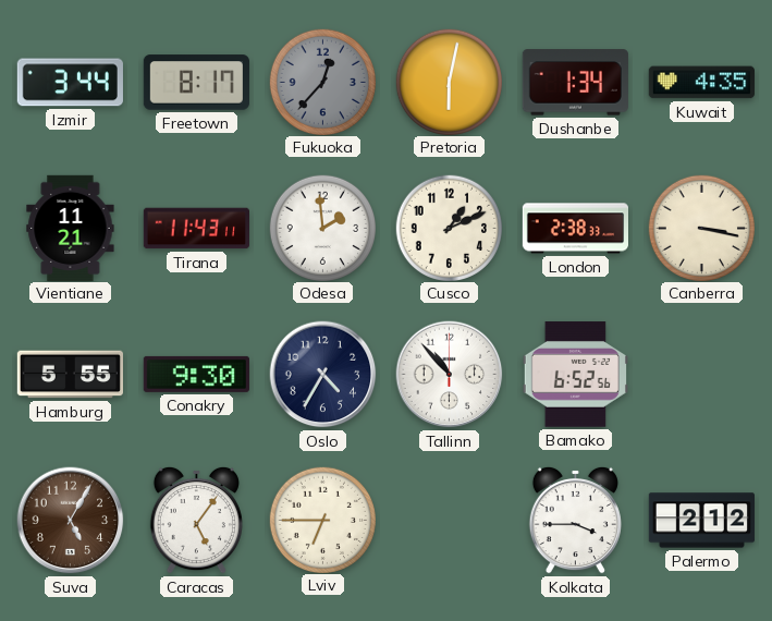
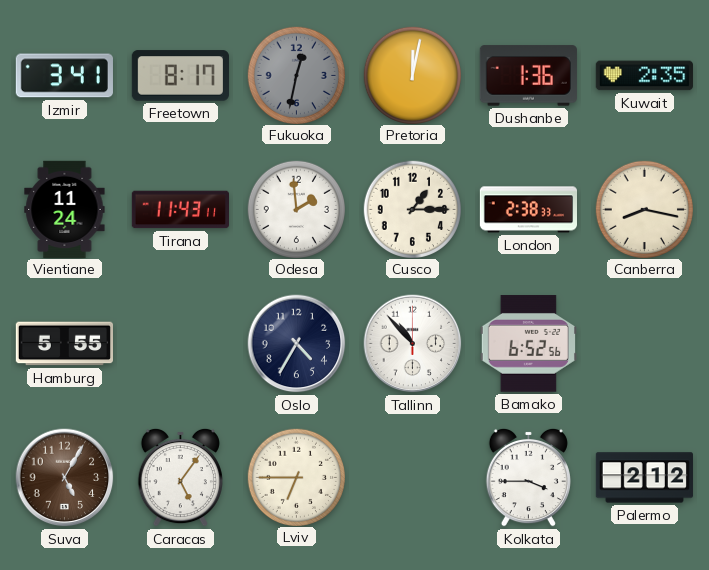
Izmir: 3:44 -> 3:41
Fukuoka: 12:37 -> 12:32
Pretoria: 6:02 -> 12:02
Dushanbe: 1:34 -> 1:36
Kuwait: 4:35 -> 2:35
Vientiane: 11:21 -> 11:24
Cusco: 1:11 -> 1:15
Canberra: 3:17 -> 8:17
Conakry: 9:30 -> none
